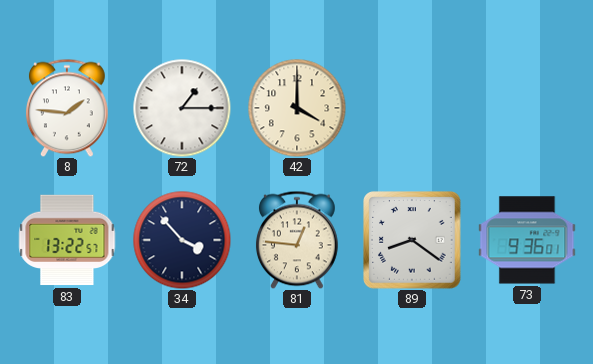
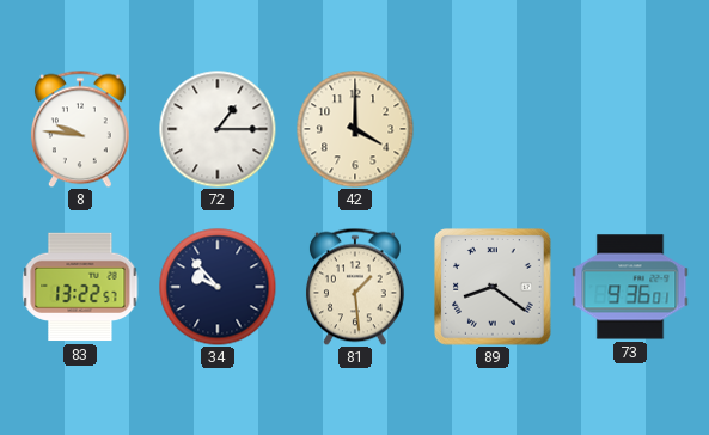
8: 1:46 -> 9:46
34: 3:53 -> 9:53
81: 12:46 -> 1:29
